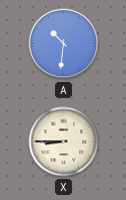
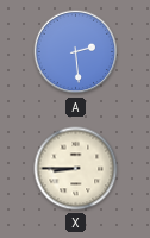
A: 10:31 -> 2:29
